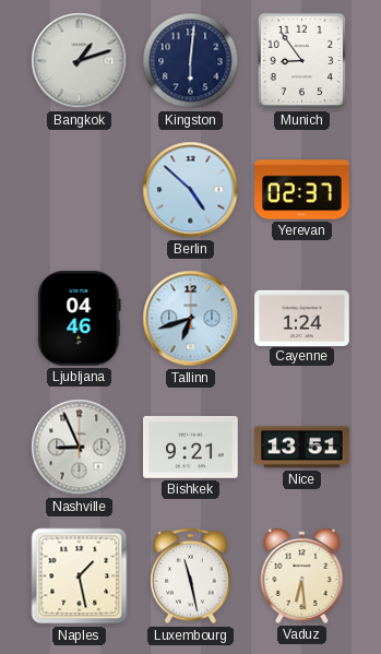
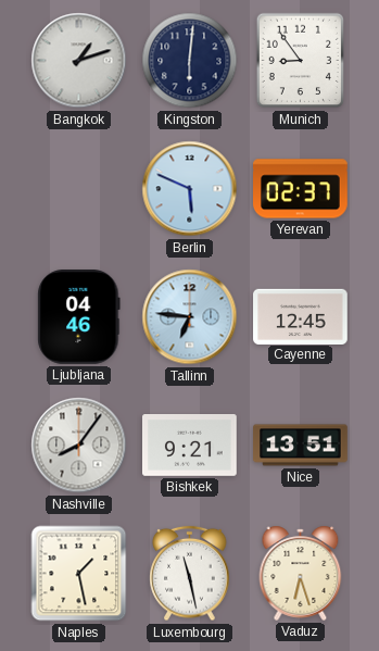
Berlin: 4:52 -> 5:49
Tallinn: 6:42 -> 6:46
Cayenne: 1:24 -> 12:45
Nashville: 8:56 -> 8:06
Vaduz: 6:29 -> 6:27
